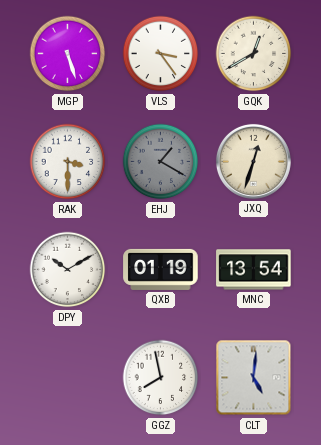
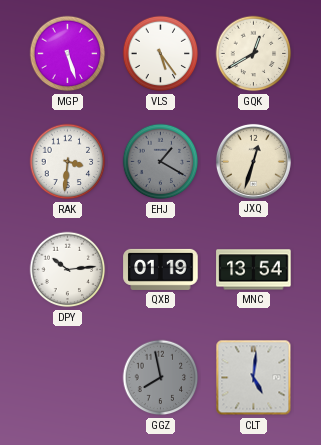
VLS: 3:24 -> 5:24
RAK: 3:30 -> 3:31
DPY: 10:10 -> 10:14
GGZ dial: white -> grey
